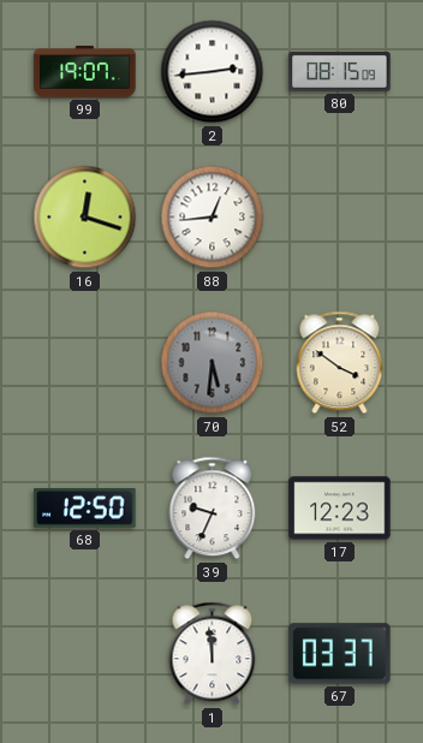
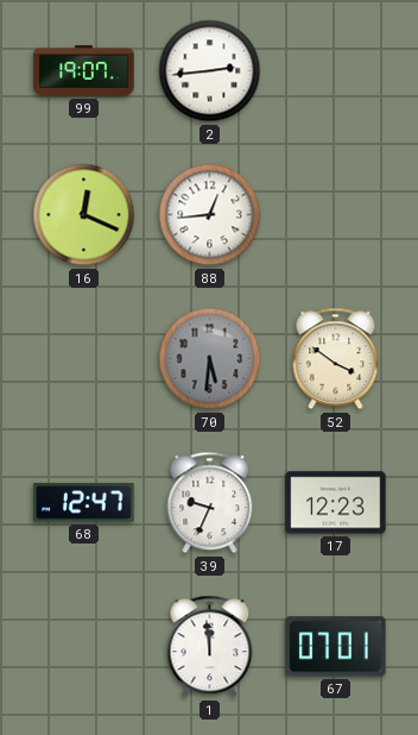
80: 08:15 -> none
16: 12:18 -> 12:19
68: 12:50 -> 12:47
67: 03:37 -> 07:01
